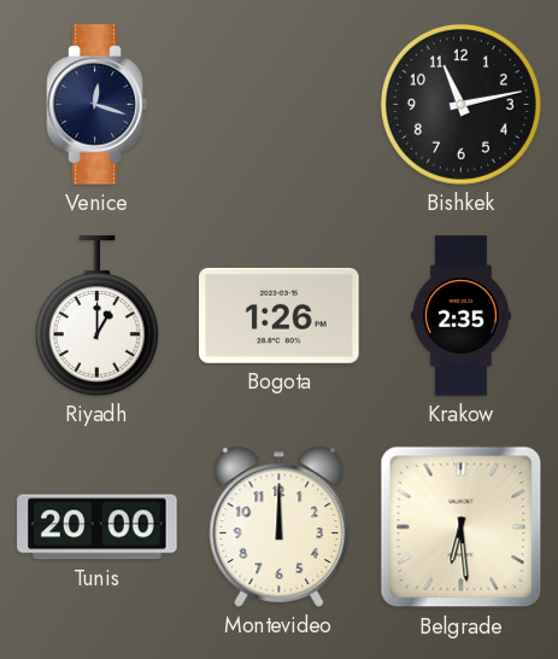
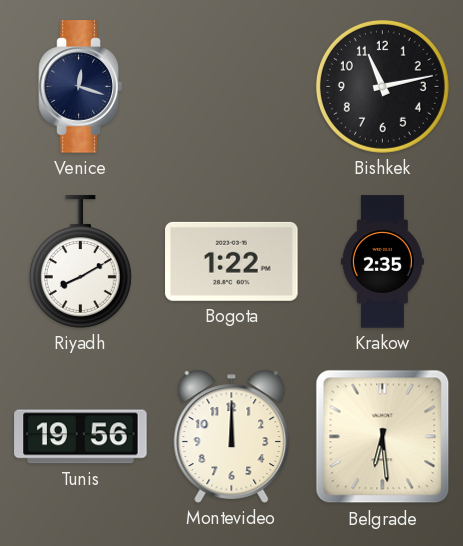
Riyadh: 1:00 -> 8:10
Bogota: 1:26 -> 1:22
Tunis: 20:00 -> 19:56
